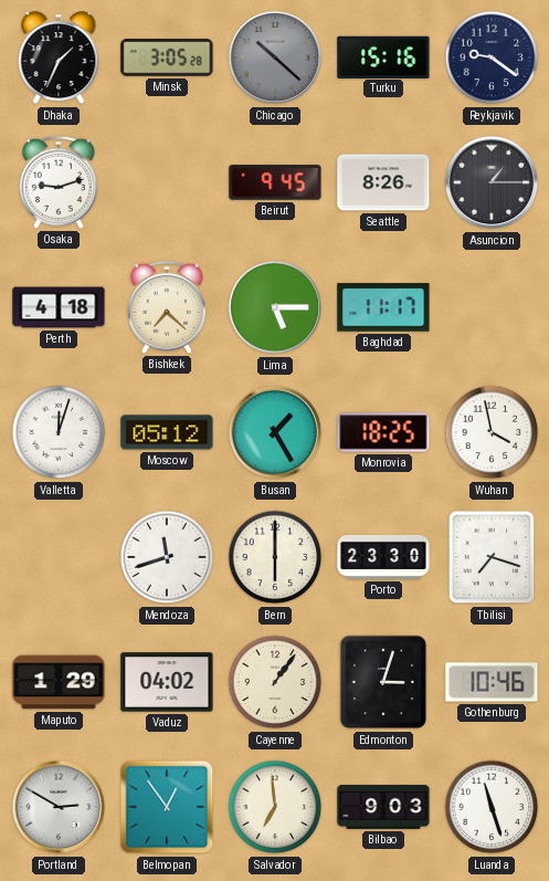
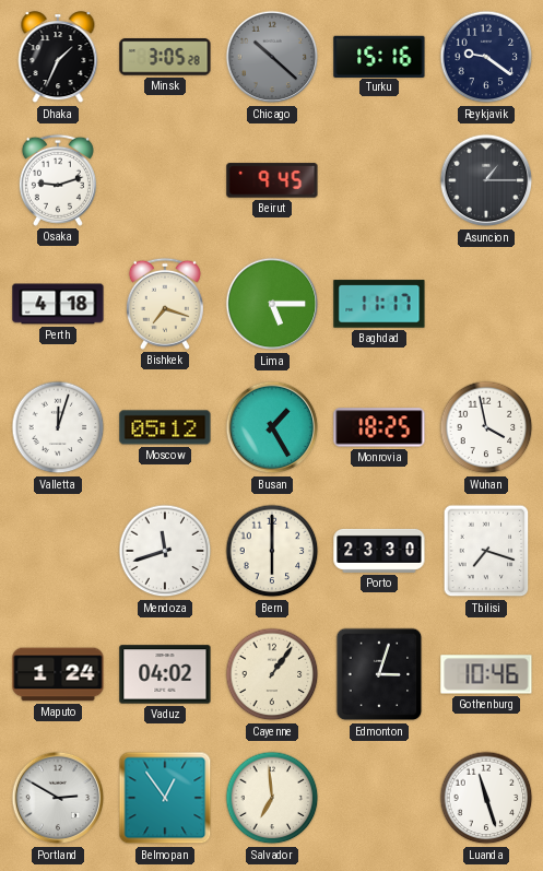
Seattle: 8:26 -> none
Bishkek: 7:22 -> 7:18
Maputo: 1:29 -> 1:24
Bilbao: 9:03 -> none
